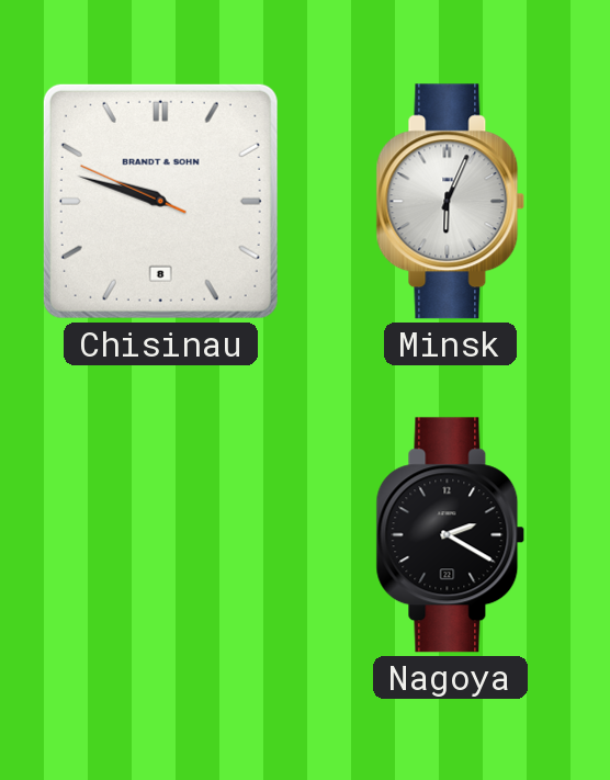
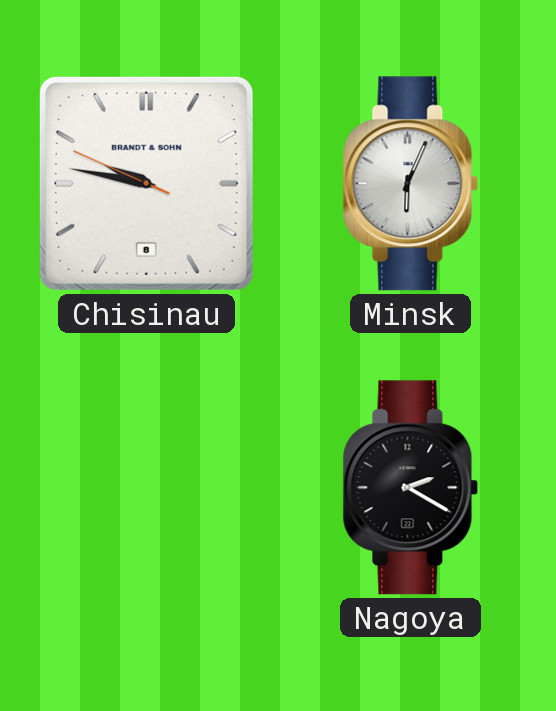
Chisinau: 9:47 -> 9:46
